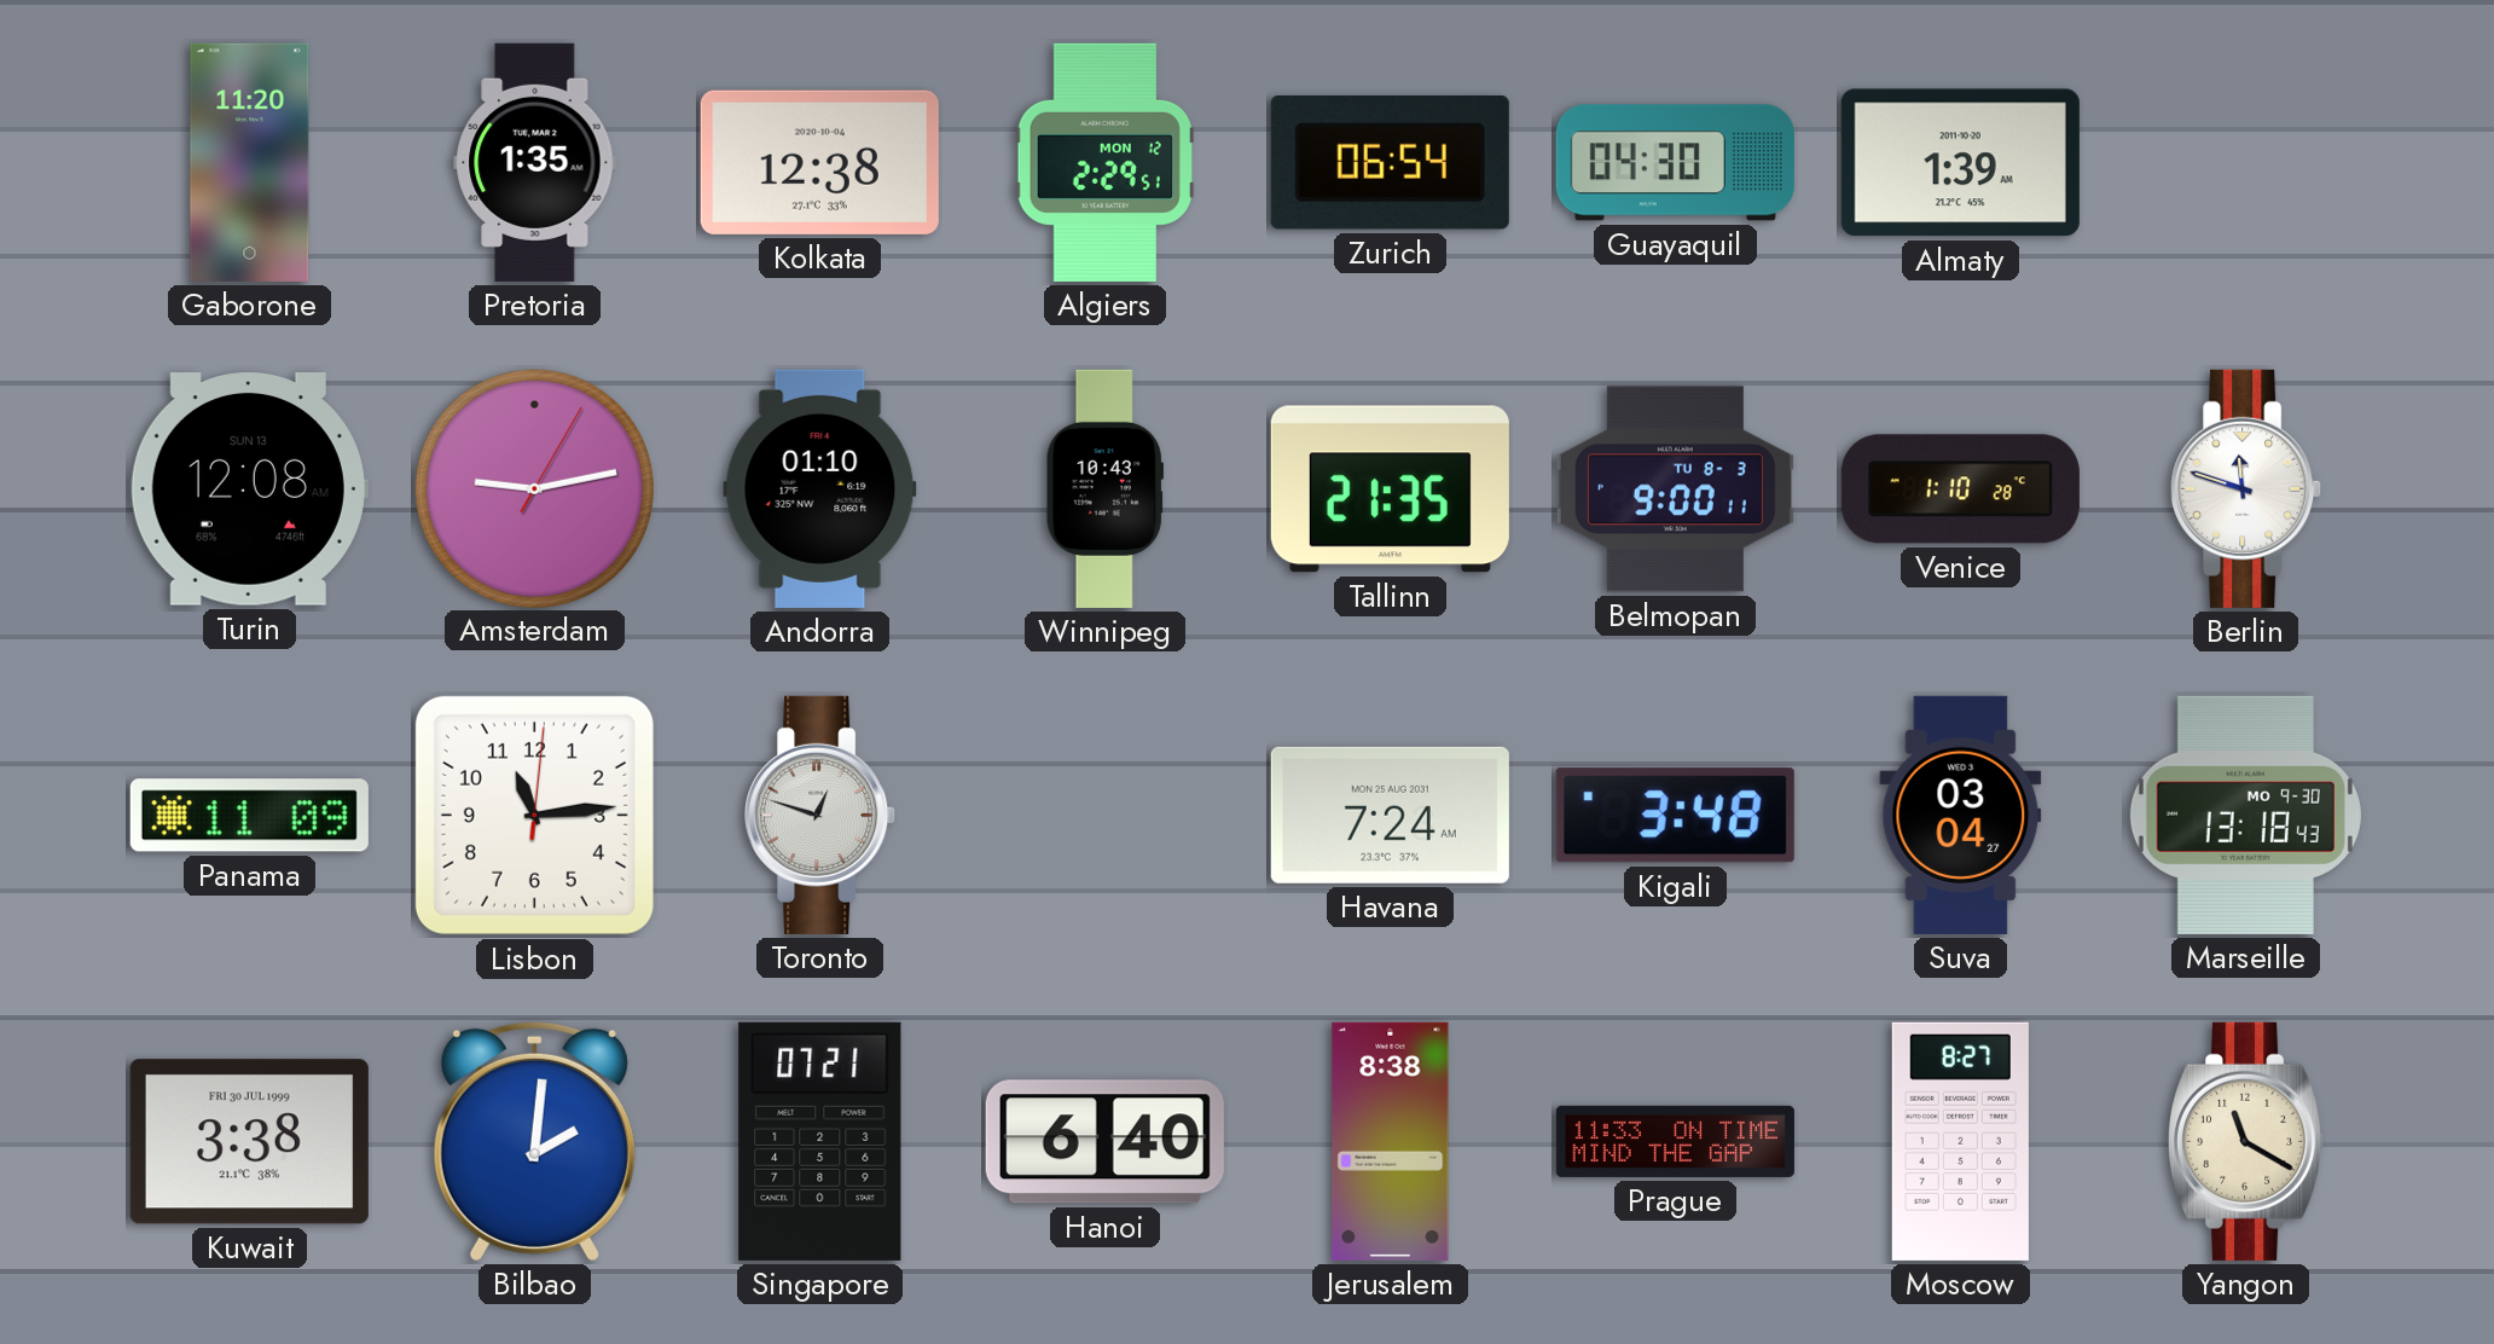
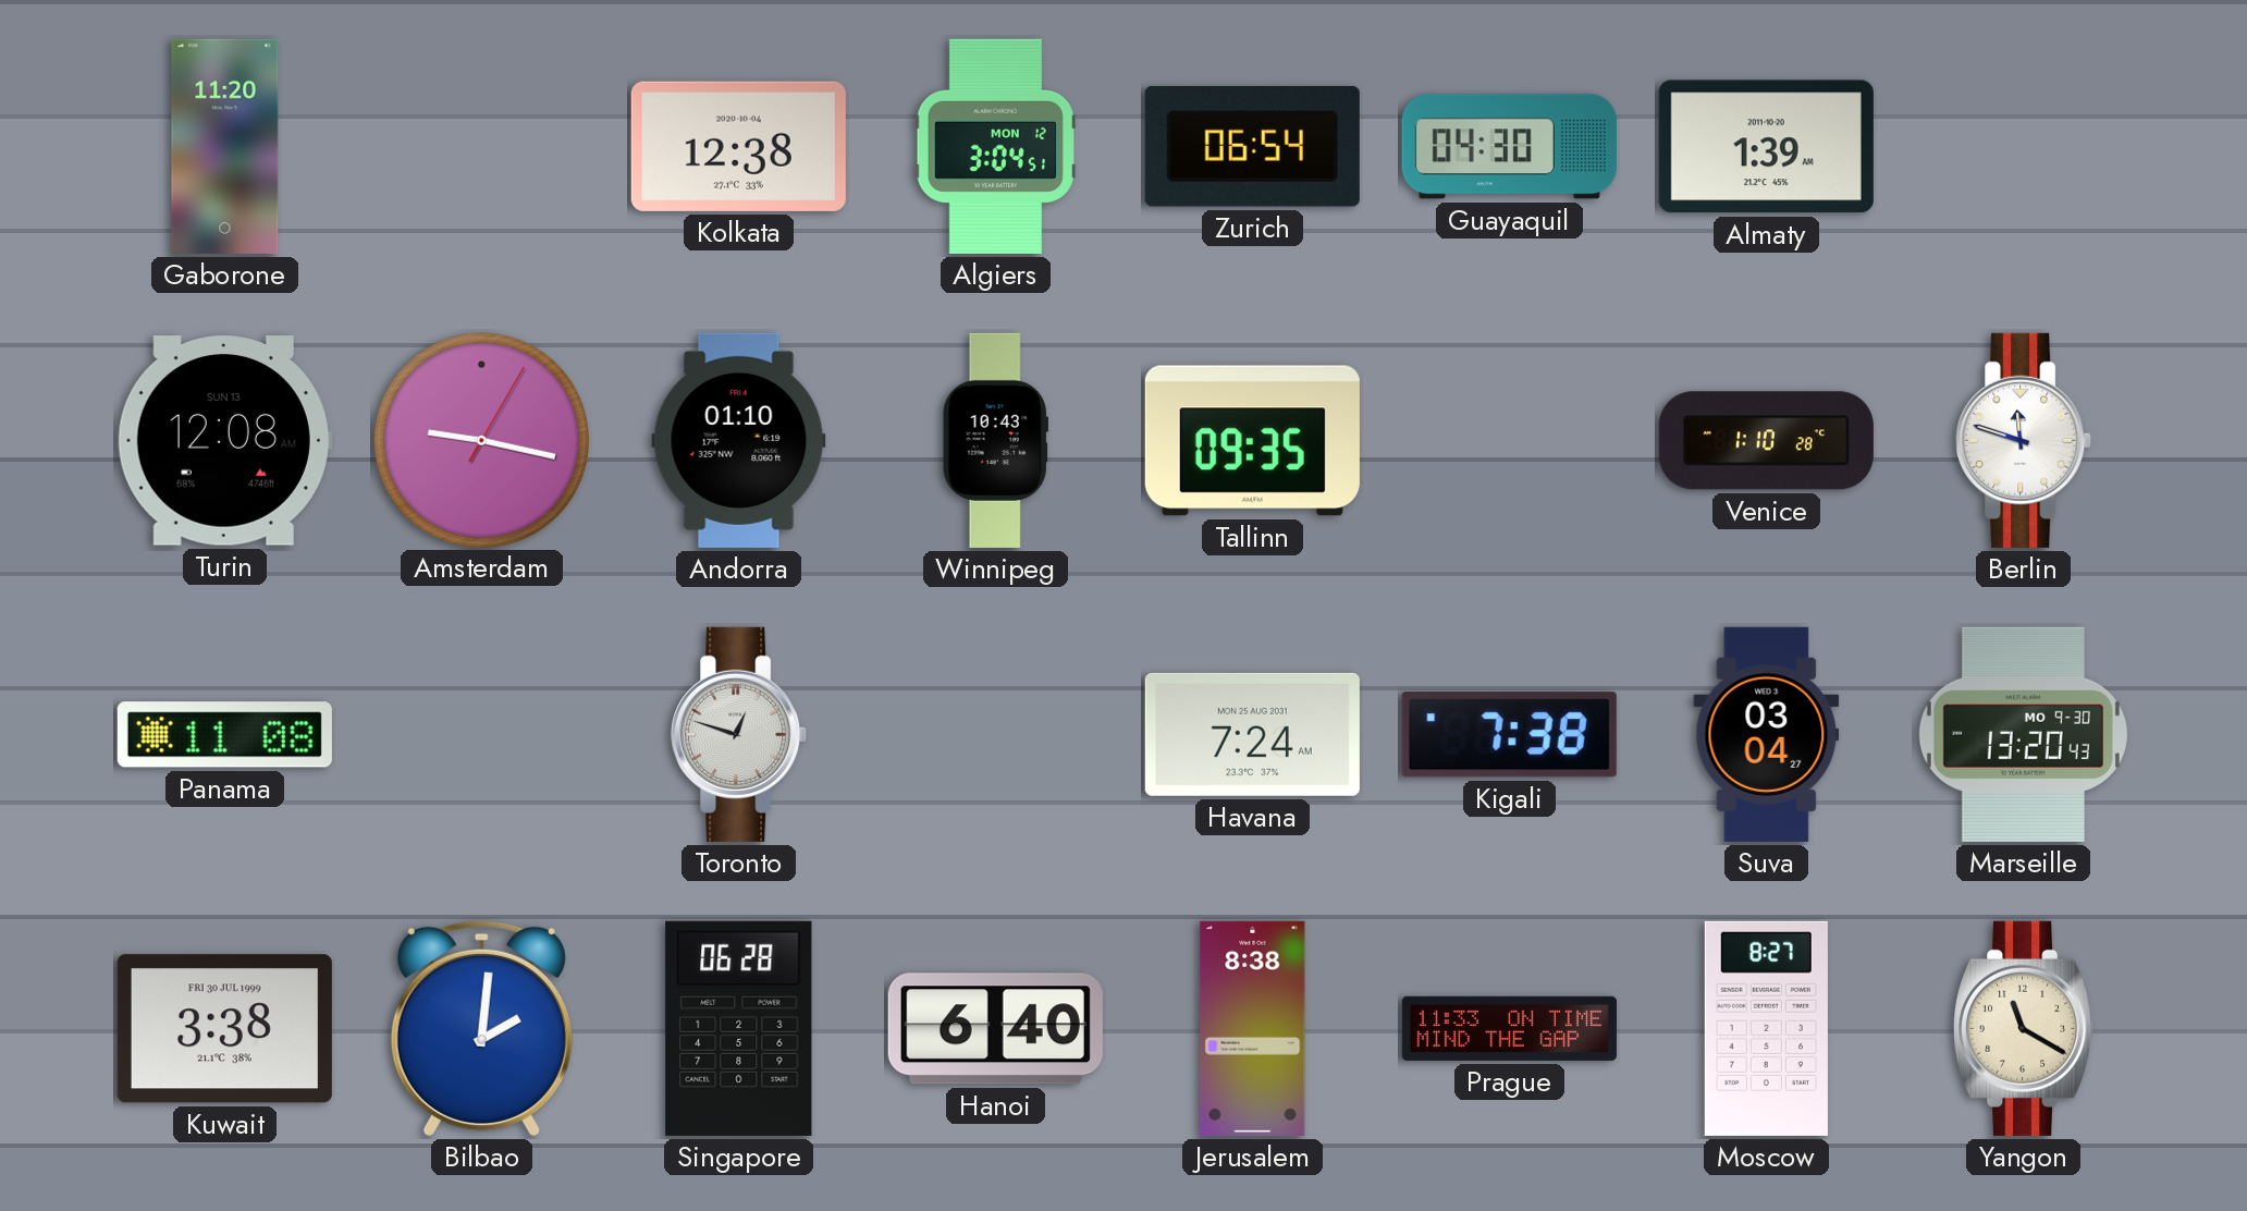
Pretoria: 1:35 -> none
Algiers: 2:29 -> 3:04
Amsterdam: 9:13 -> 9:17
Tallinn: 21:35 -> 09:35
Belmopan: 9:00 -> none
Panama: 11:09 -> 11:08
Lisbon: 11:14 -> none
Kigali: 3:48 -> 7:38
Marseille: 13:18 -> 13:20
Singapore: 07:21 -> 06:28
